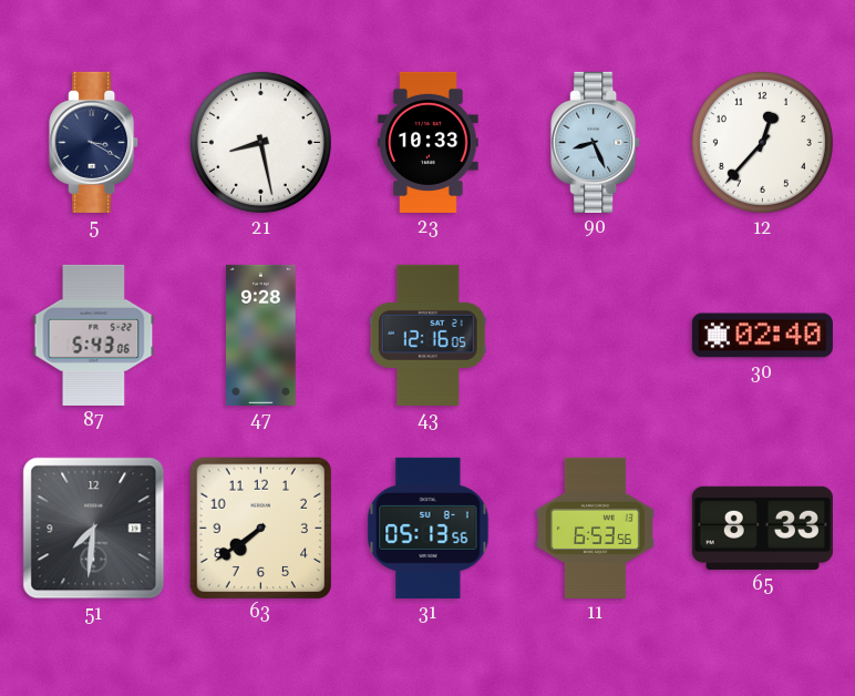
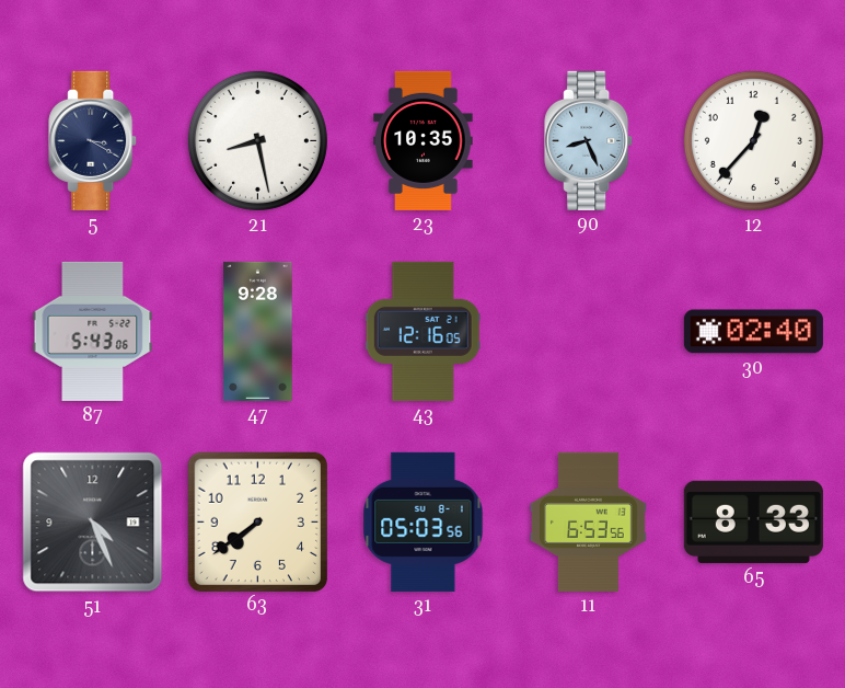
23: 10:33 -> 10:35
51: 7:31 -> 4:26
31: 05:13 -> 05:03
